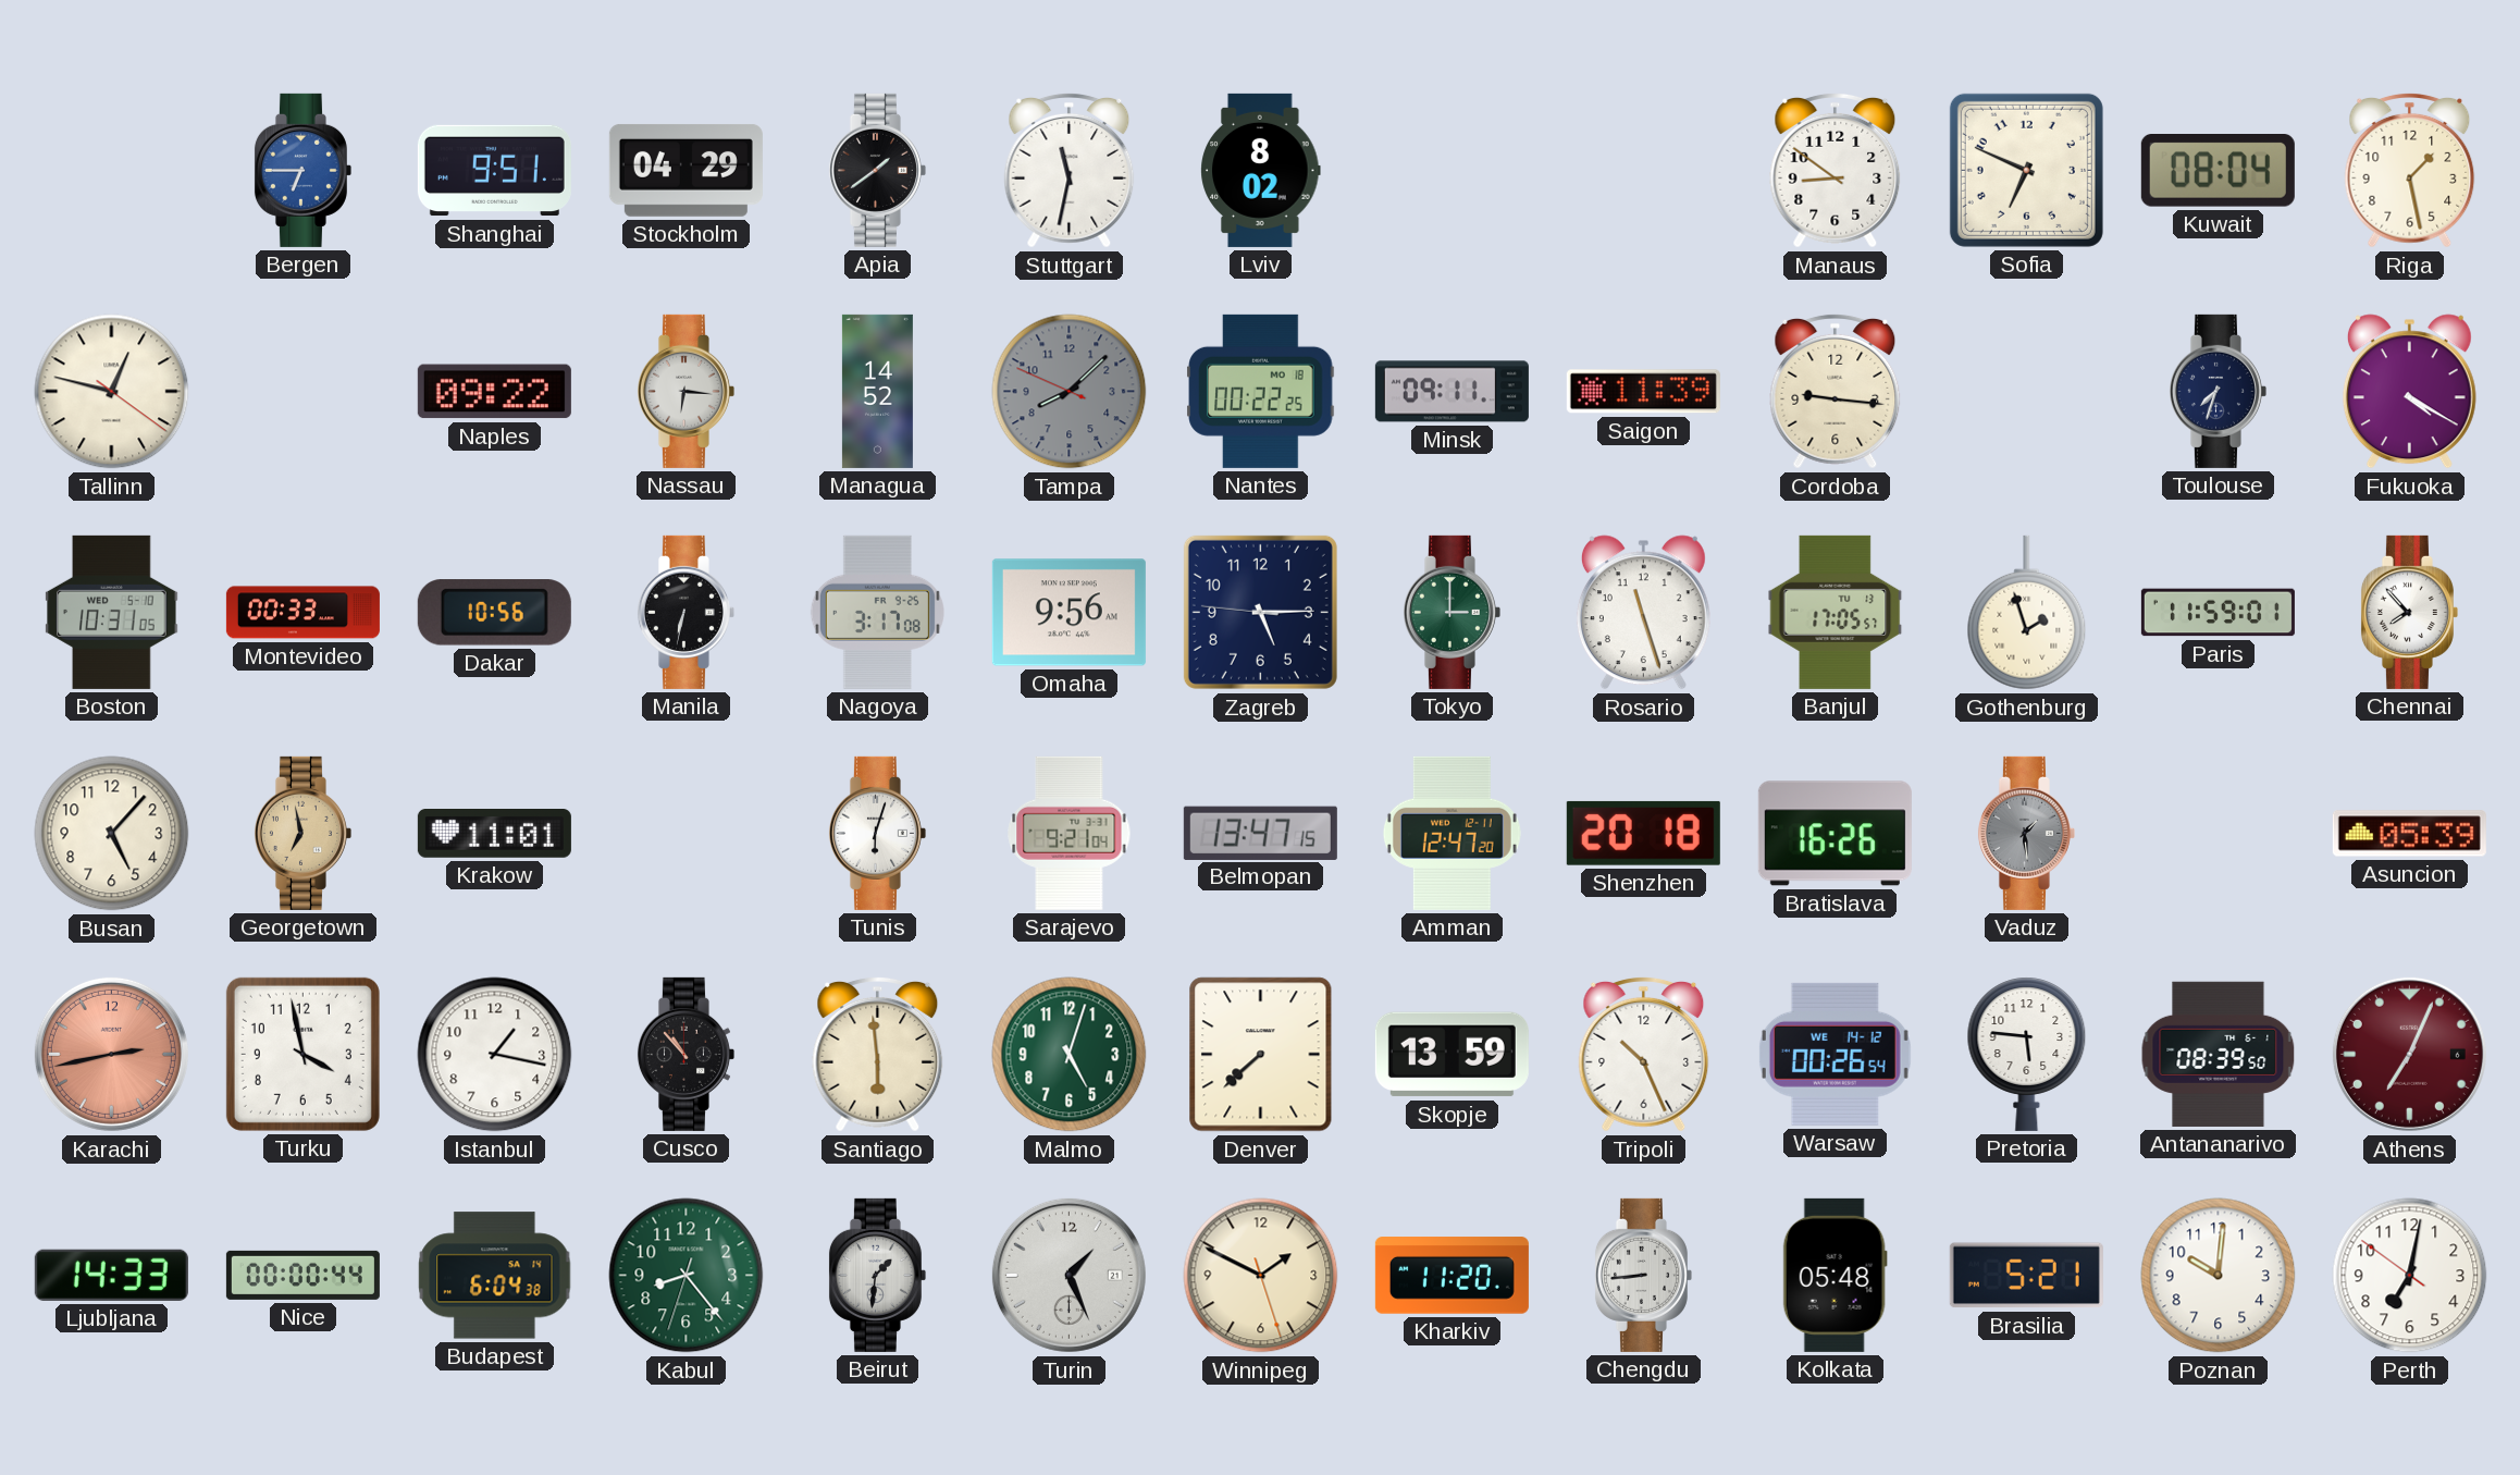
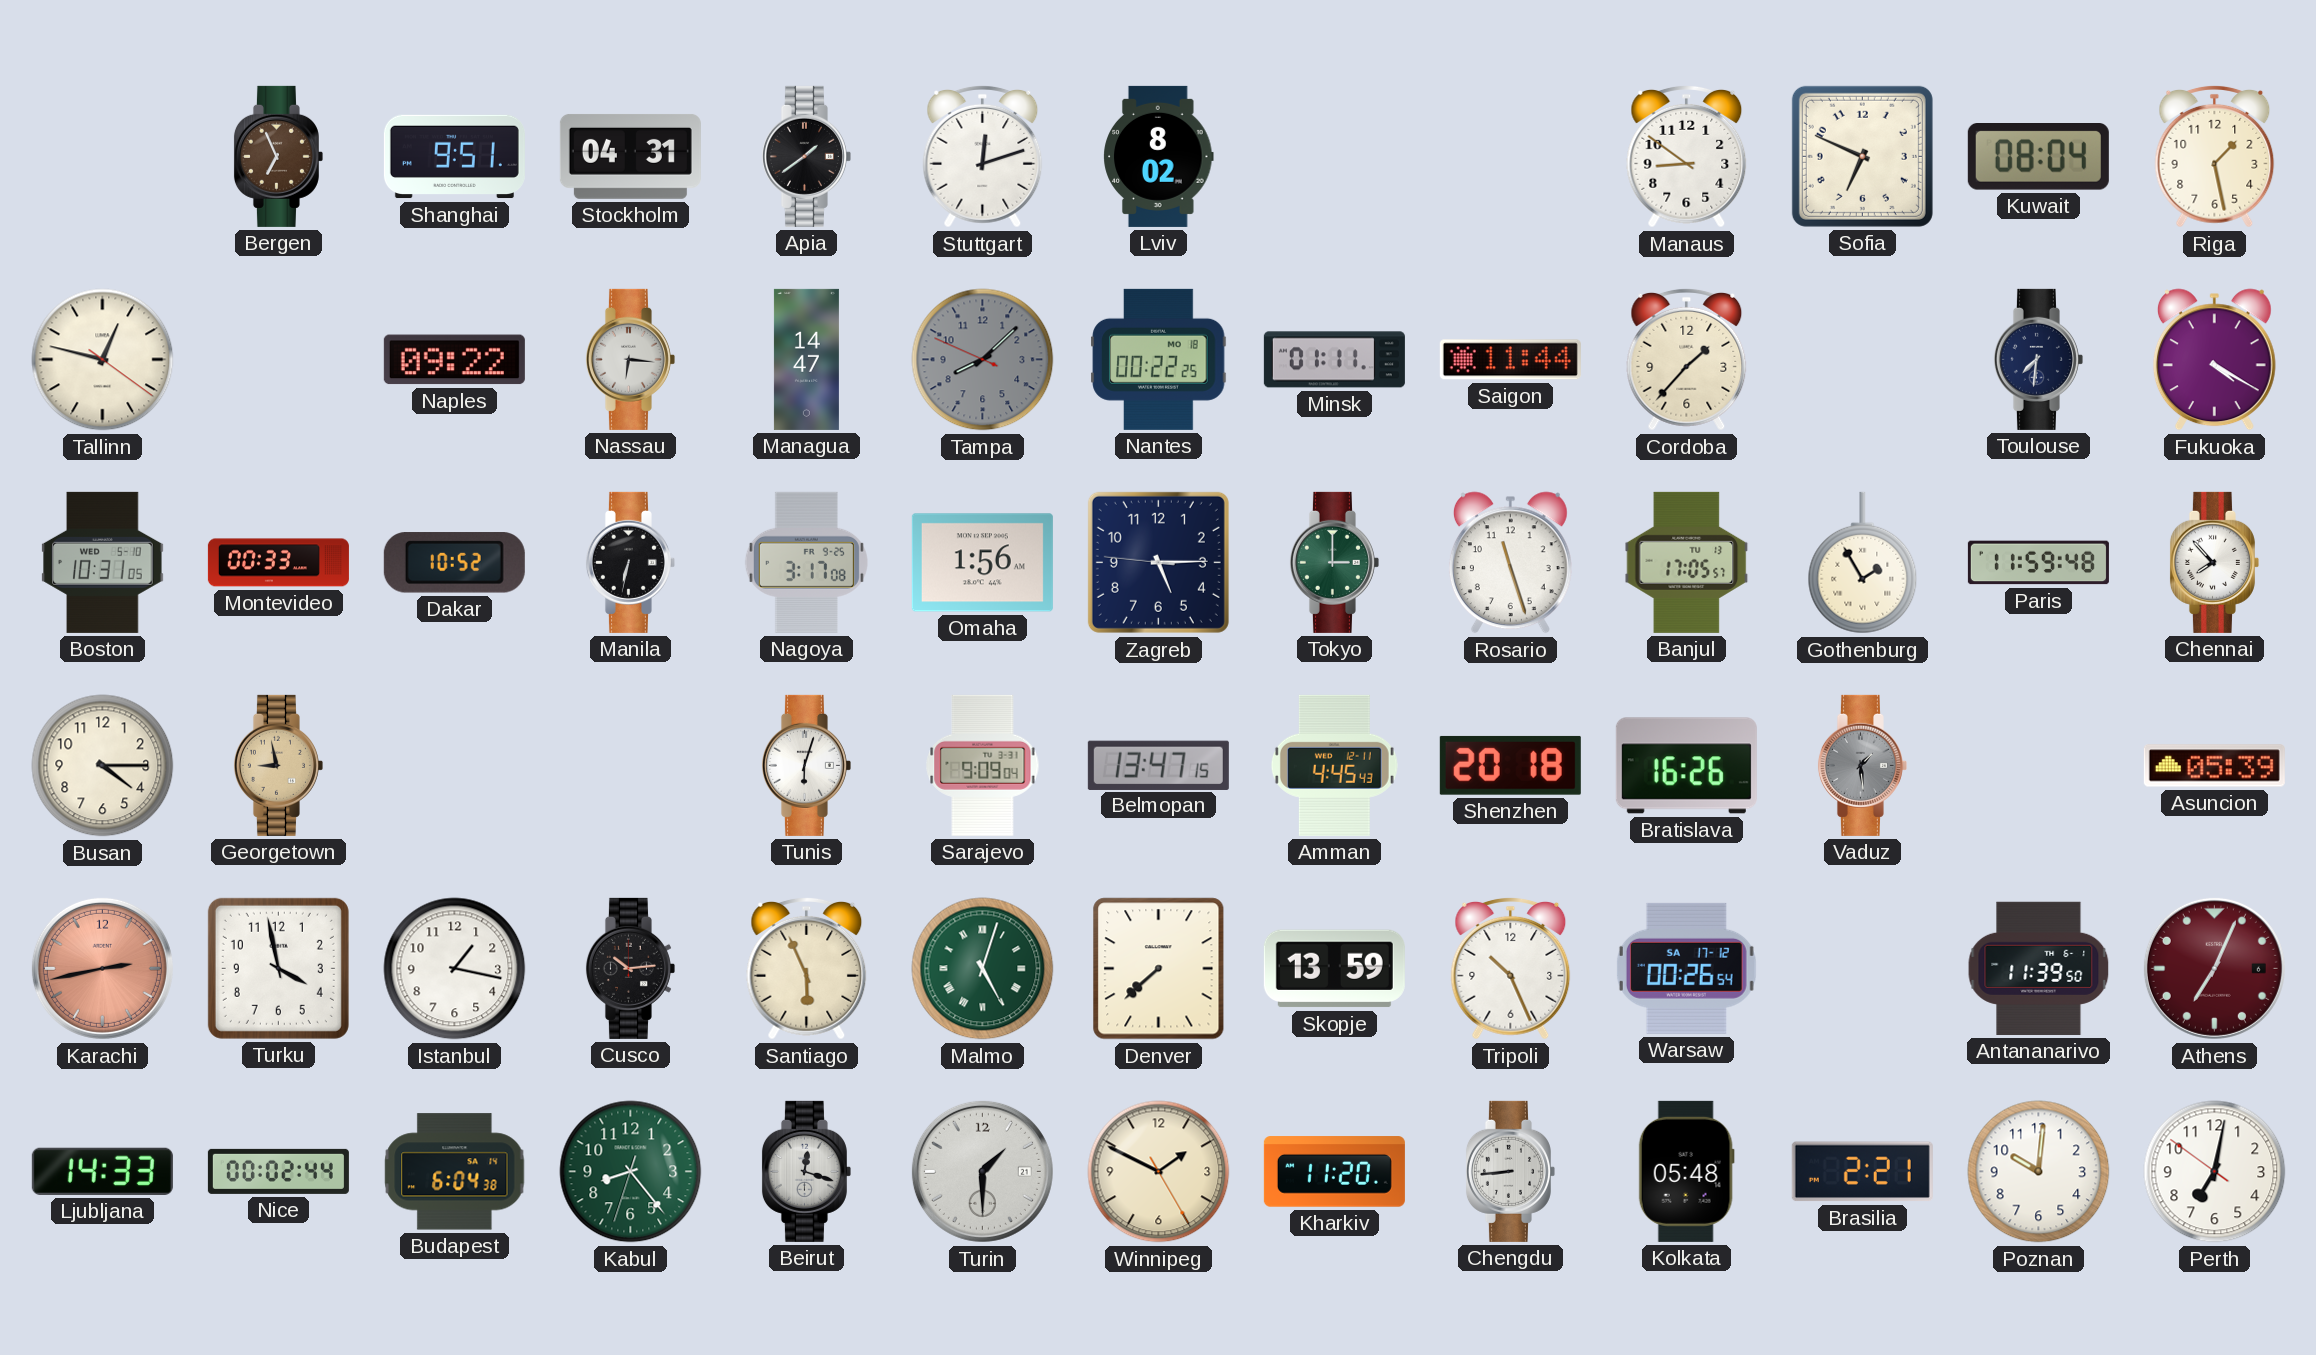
Bergen: 6:45 -> 6:56
Bergen dial: blue -> brown
Stockholm: 04:29 -> 04:31
Stuttgart: 11:32 -> 12:12
Managua: 14:52 -> 14:47
Minsk: 09:11 -> 01:11
Saigon: 11:39 -> 11:44
Cordoba: 9:16 -> 1:37
Toulouse: 7:33 -> 7:31
Dakar: 10:56 -> 10:52
Omaha: 9:56 -> 1:56
Gothenburg: 1:57 -> 1:55
Paris: 11:59:01 -> 11:59:48
Busan: 5:07 -> 4:15
Georgetown: 6:58 -> 8:58
Krakow: 11:01 -> none
Sarajevo: 9:21 -> 9:09
Amman: 12:47 -> 4:45
Cusco: 10:53 -> 10:14
Santiago: 5:59 -> 5:56
Malmo numerals: Arabic -> Roman
Warsaw date: WE 14-12 -> SA 17-12
Pretoria: 5:46 -> none
Antananarivo: 08:39 -> 11:39
Nice: 00:00 -> 00:02
Beirut: 1:31 -> 12:18
Turin: 1:26 -> 1:30
Winnipeg: 1:49:27 -> 1:49:25
Brasilia: 5:21 -> 2:21
